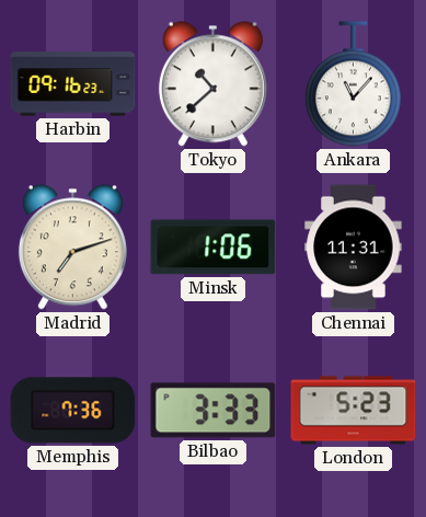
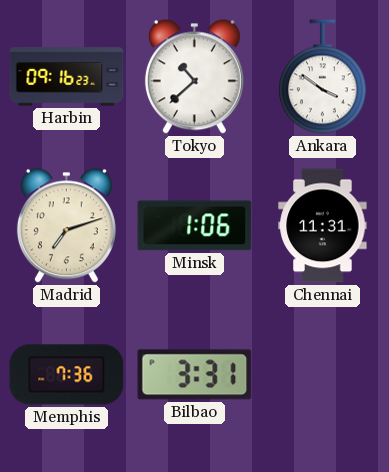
Ankara: 11:07 -> 3:51
Bilbao: 3:33 -> 3:31
London: 5:23 -> none
